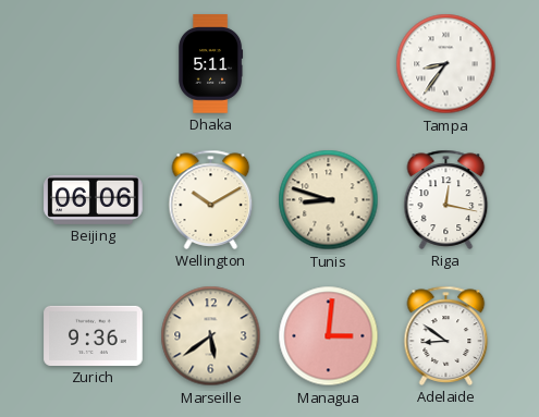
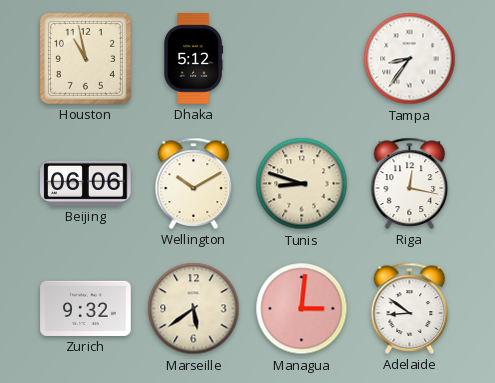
Houston: none -> 10:58
Dhaka: 5:11 -> 5:12
Zurich: 9:36 -> 9:32
